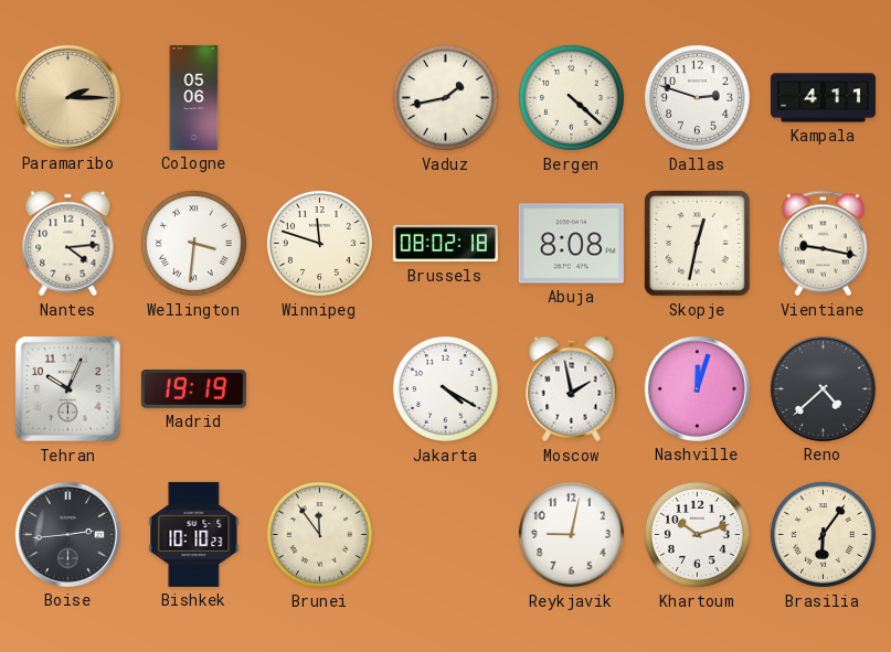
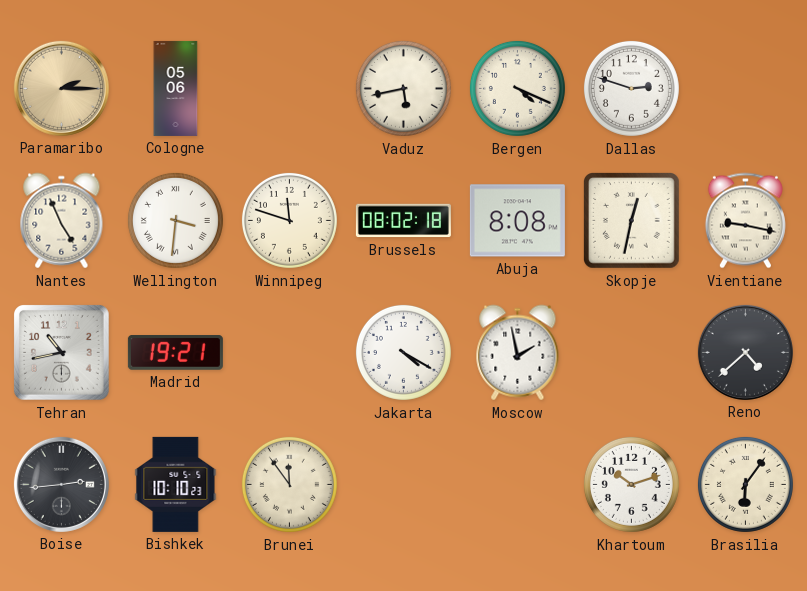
Vaduz: 1:43 -> 5:43
Bergen: 4:22 -> 4:19
Kampala: 4:11 -> none
Nantes: 4:14 -> 4:56
Tehran: 10:04 -> 10:43
Madrid: 19:19 -> 19:21
Nashville: 12:03 -> none
Reykjavik: 9:02 -> none
